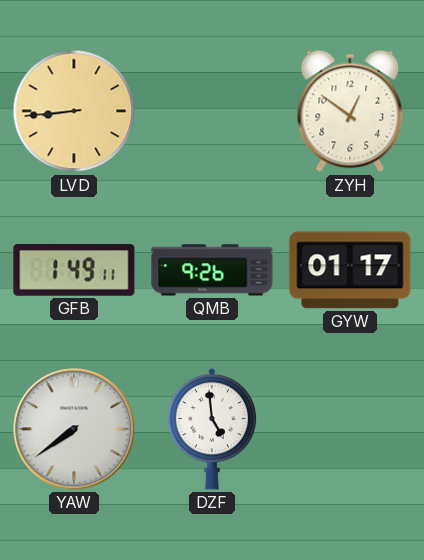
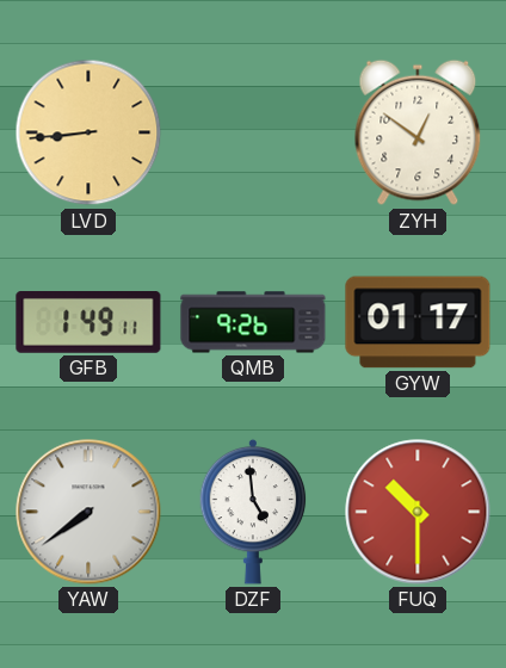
FUQ: none -> 10:30
